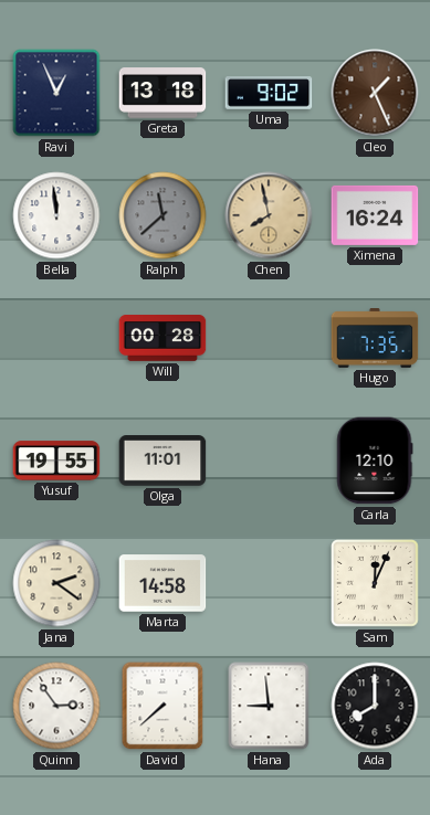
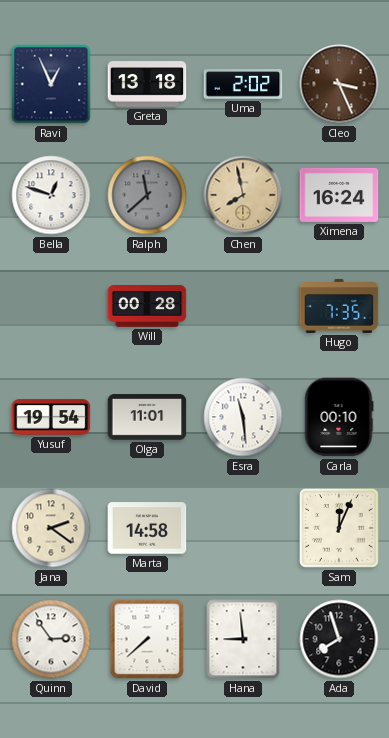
Uma: 9:02 -> 2:02
Cleo: 1:26 -> 3:26
Bella: 11:59 -> 12:48
Yusuf: 19:55 -> 19:54
Esra: none -> 11:29
Carla: 12:10 -> 00:10
Ada: 8:00 -> 7:57
